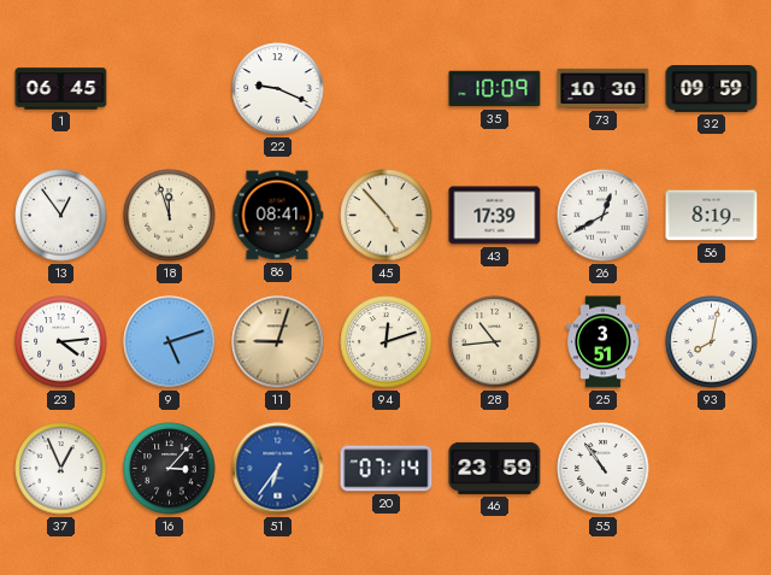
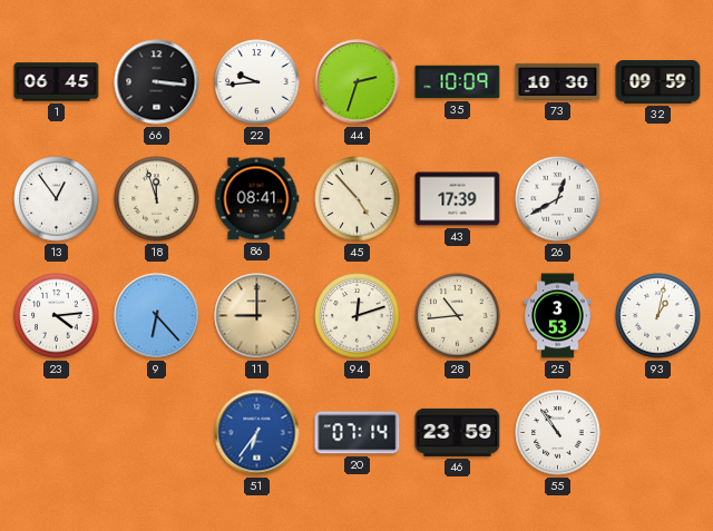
66: none -> 3:16
22: 9:19 -> 9:44
44: none -> 2:33
56: 8:19 -> none
9: 5:12 -> 6:23
11: 9:03 -> 9:00
25: 3:51 -> 3:53
93: 8:02 -> 1:02
37: 12:56 -> none
16: 3:07 -> none
